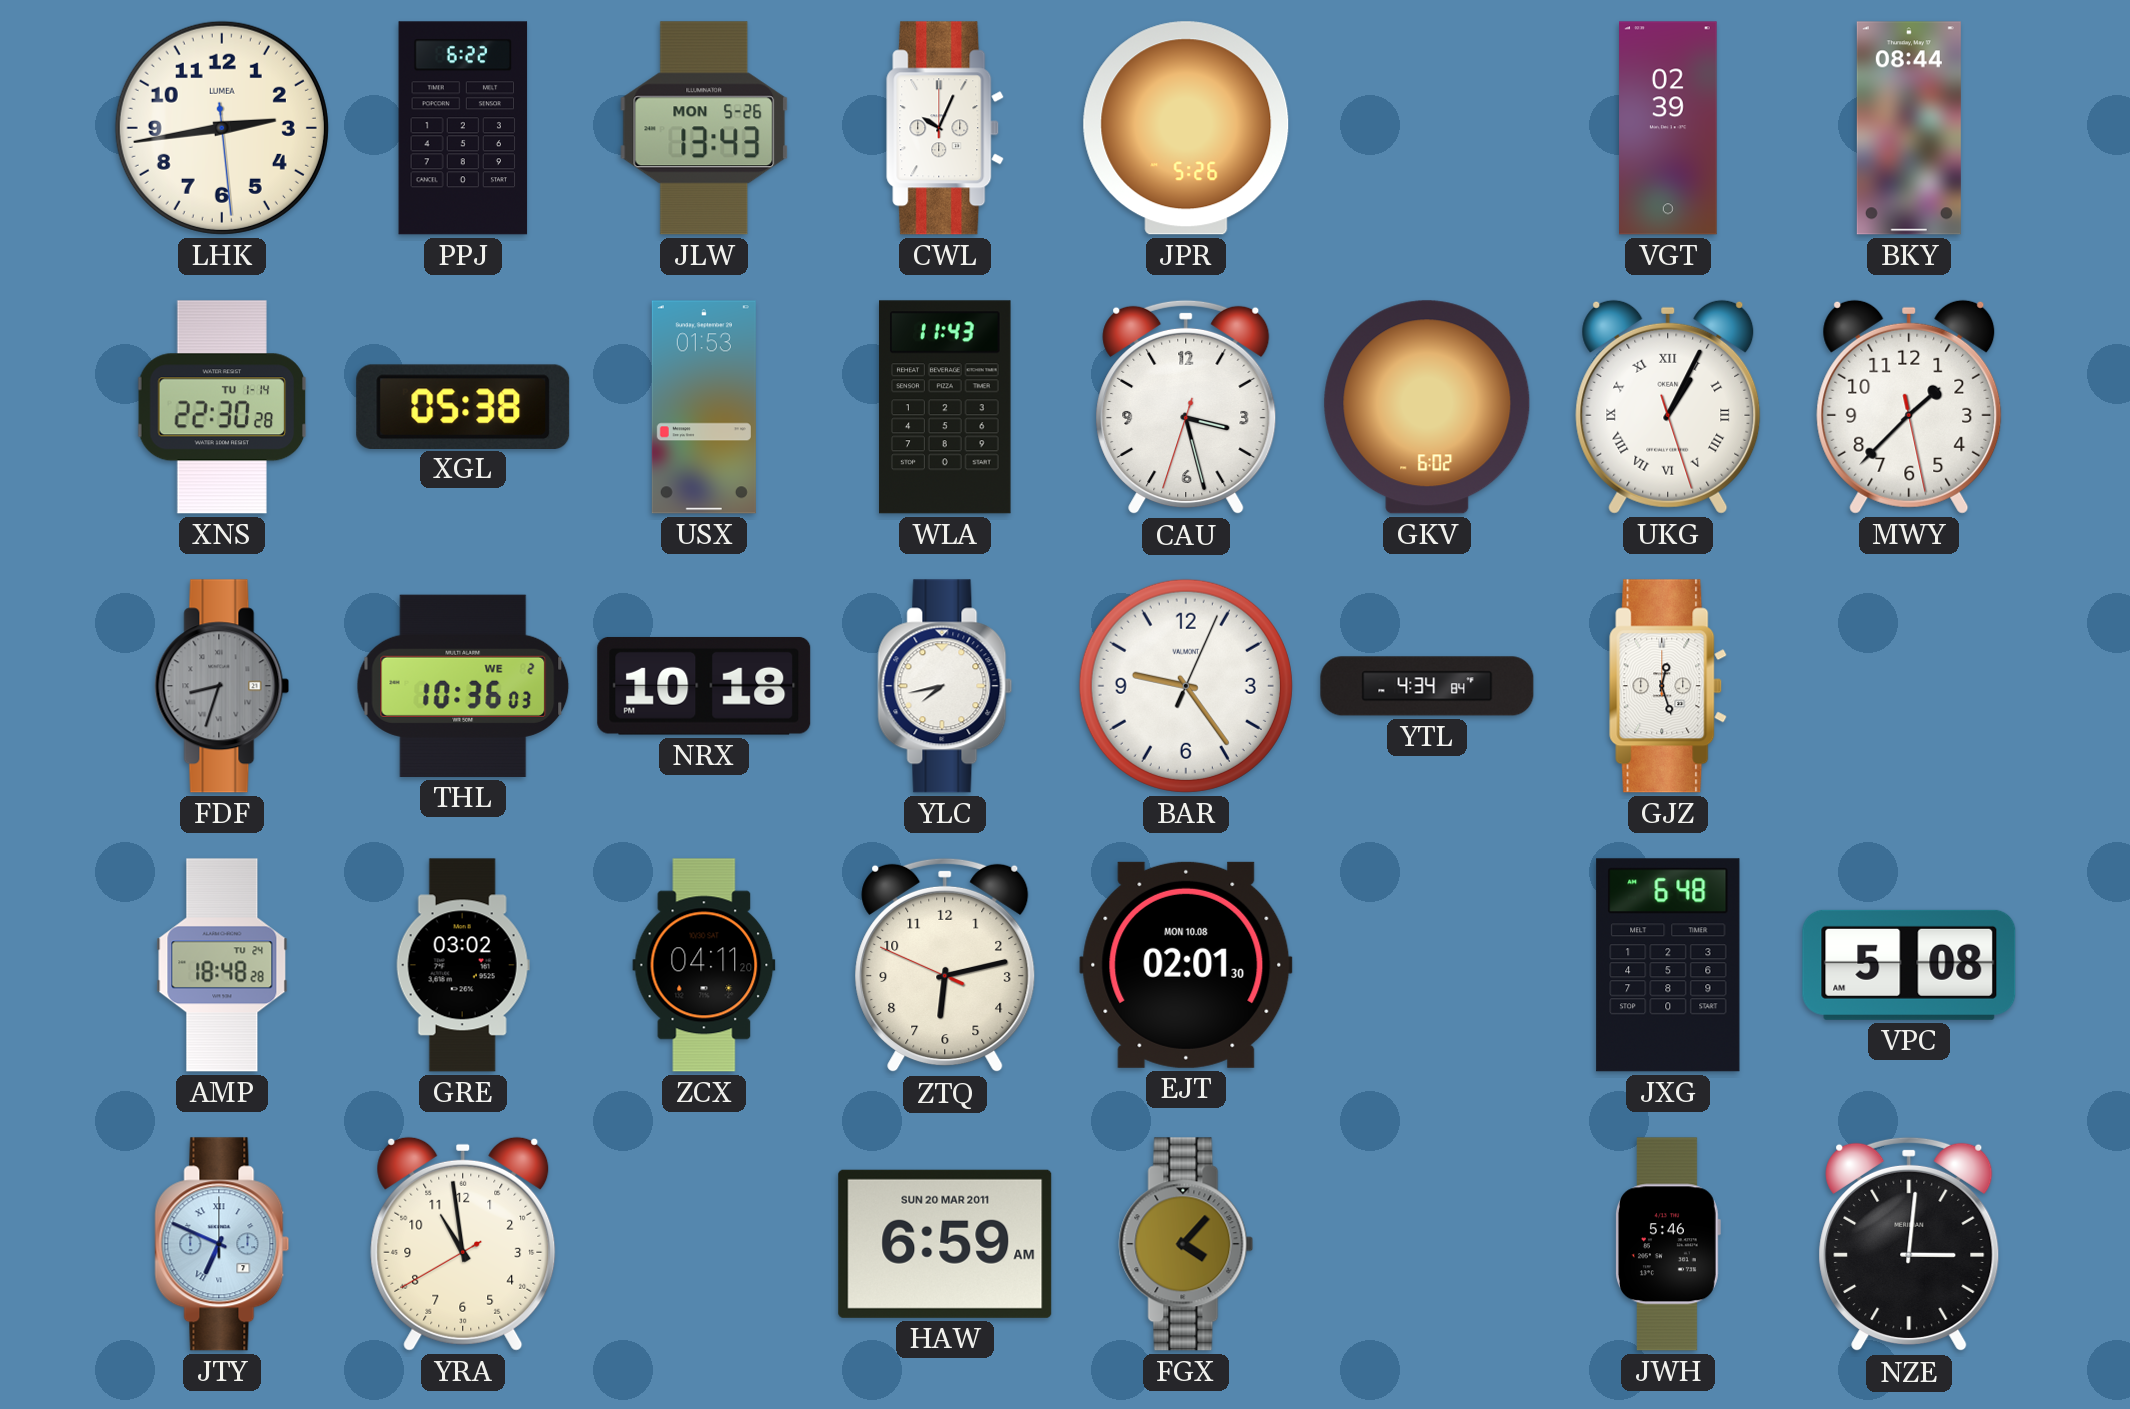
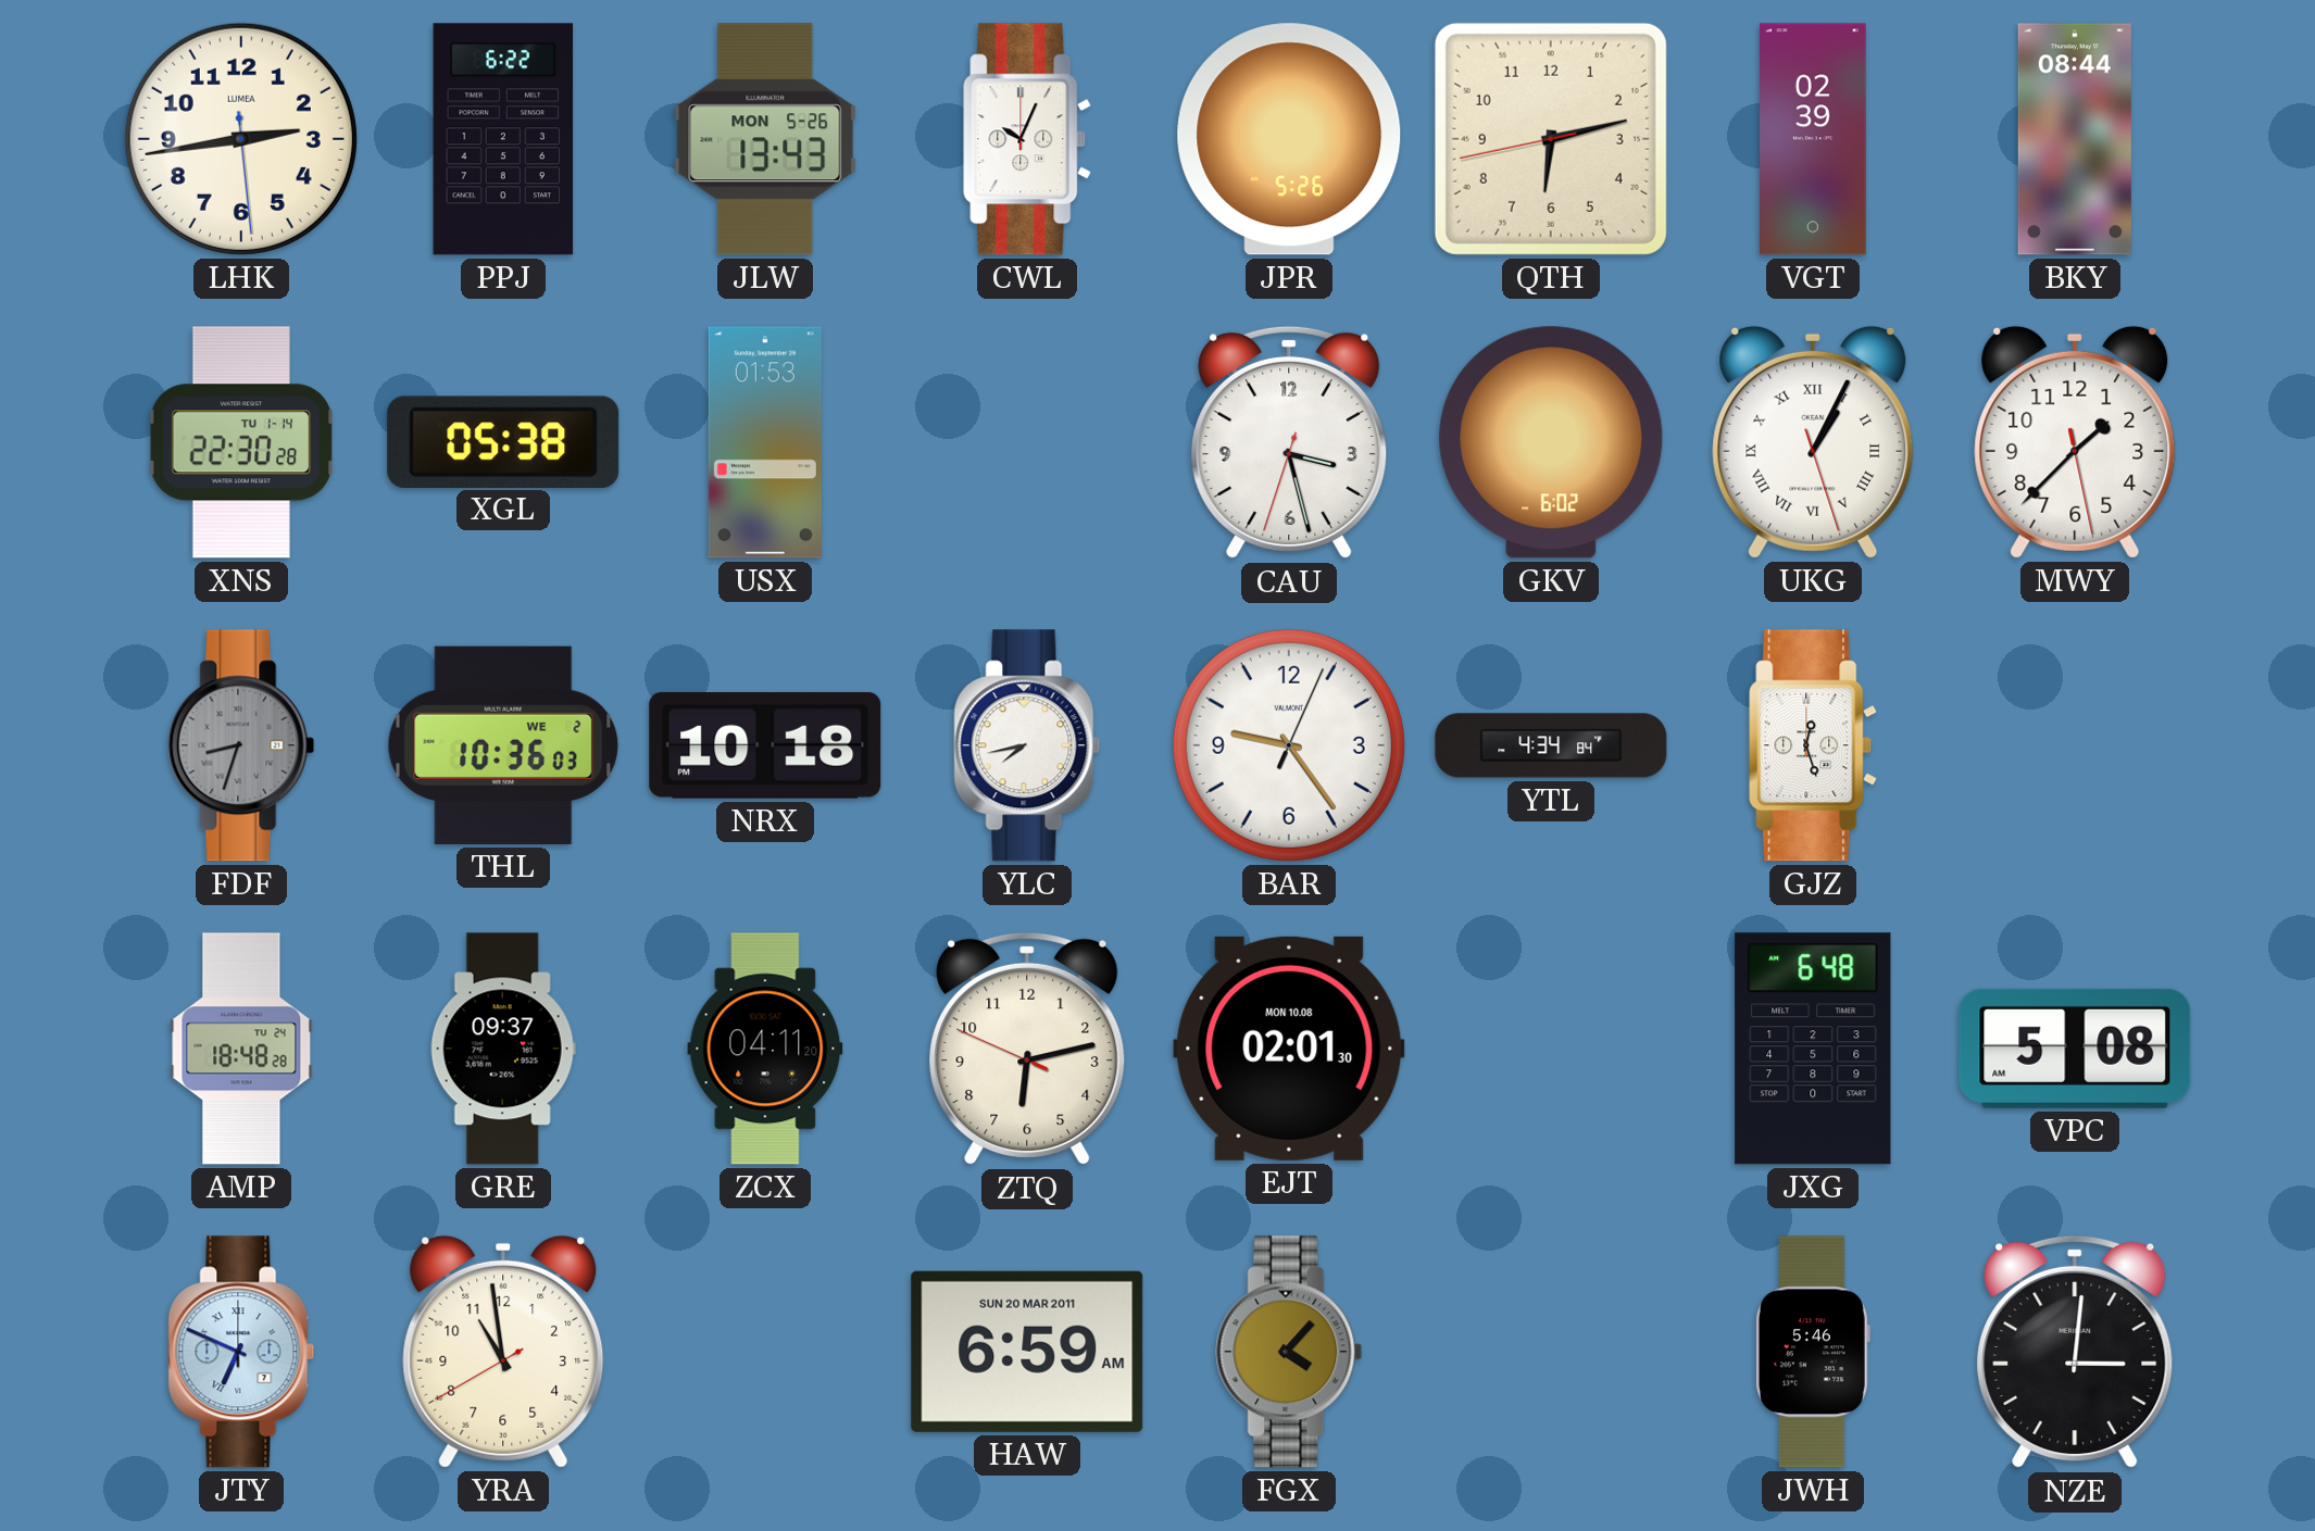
QTH: none -> 6:12
WLA: 11:43 -> none
GRE: 03:02 -> 09:37
